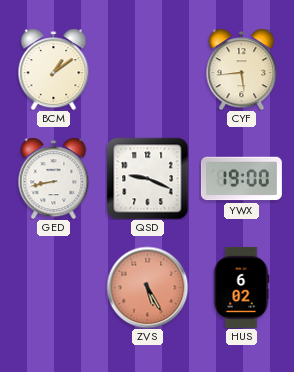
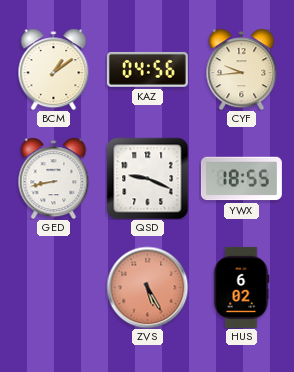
KAZ: none -> 04:56
CYF: 5:44 -> 9:44
YWX: 19:00 -> 18:55
